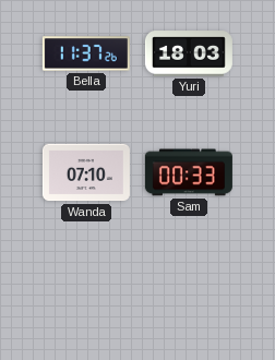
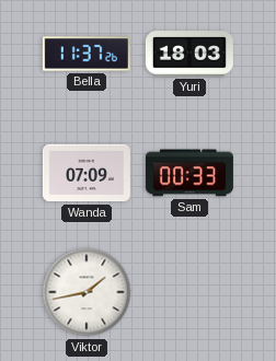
Wanda: 07:10 -> 07:09
Viktor: none -> 1:43
